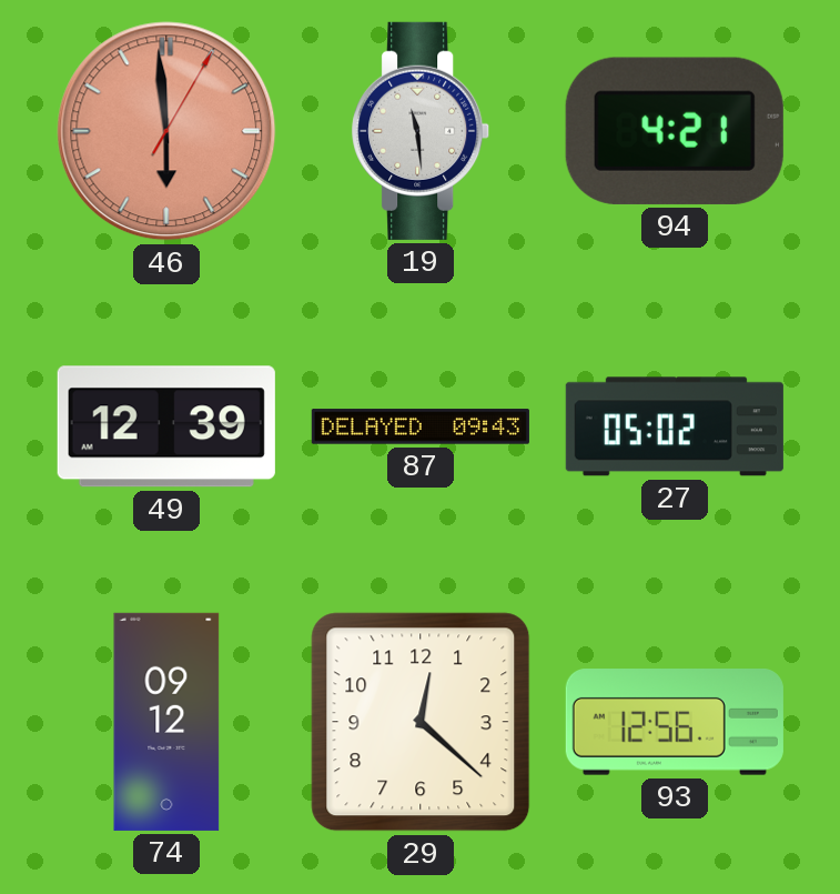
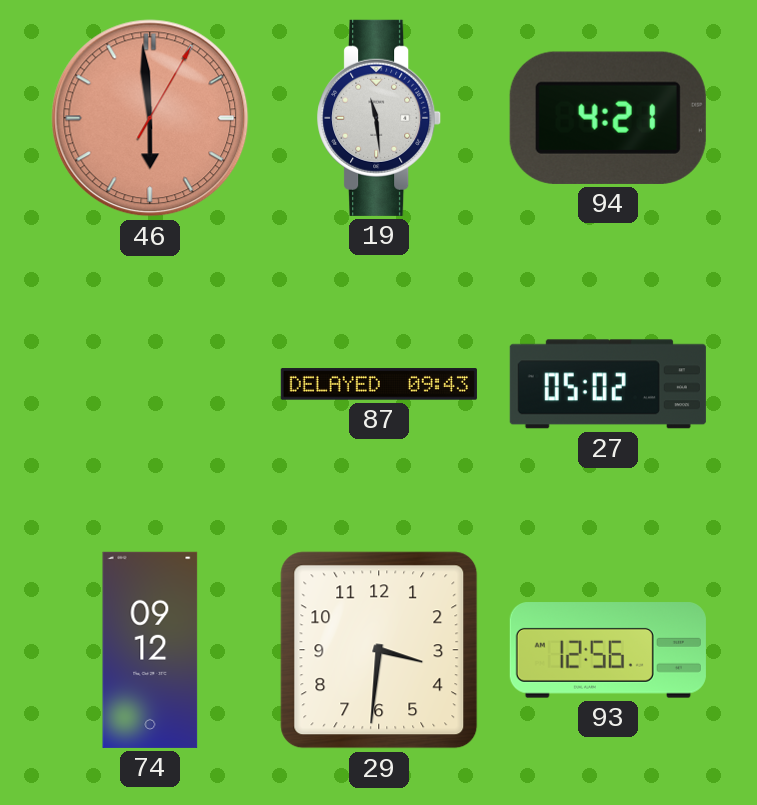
49: 12:39 -> none
29: 12:22 -> 3:31
